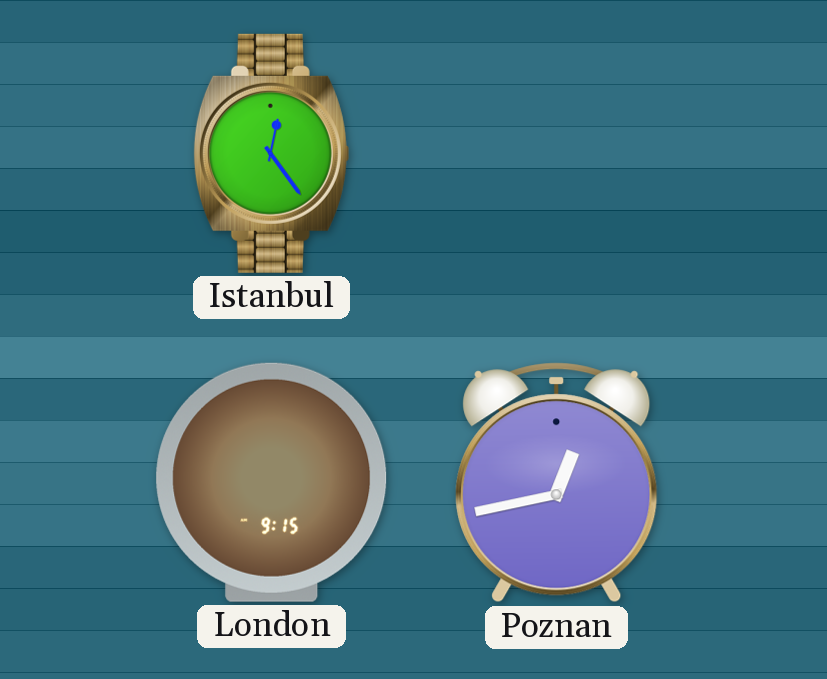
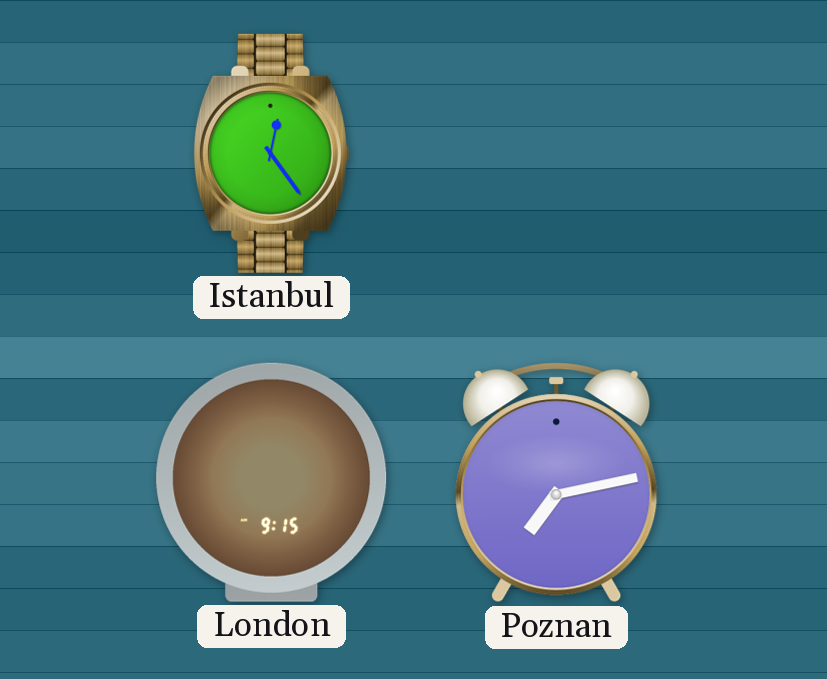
Poznan: 12:43 -> 7:13
